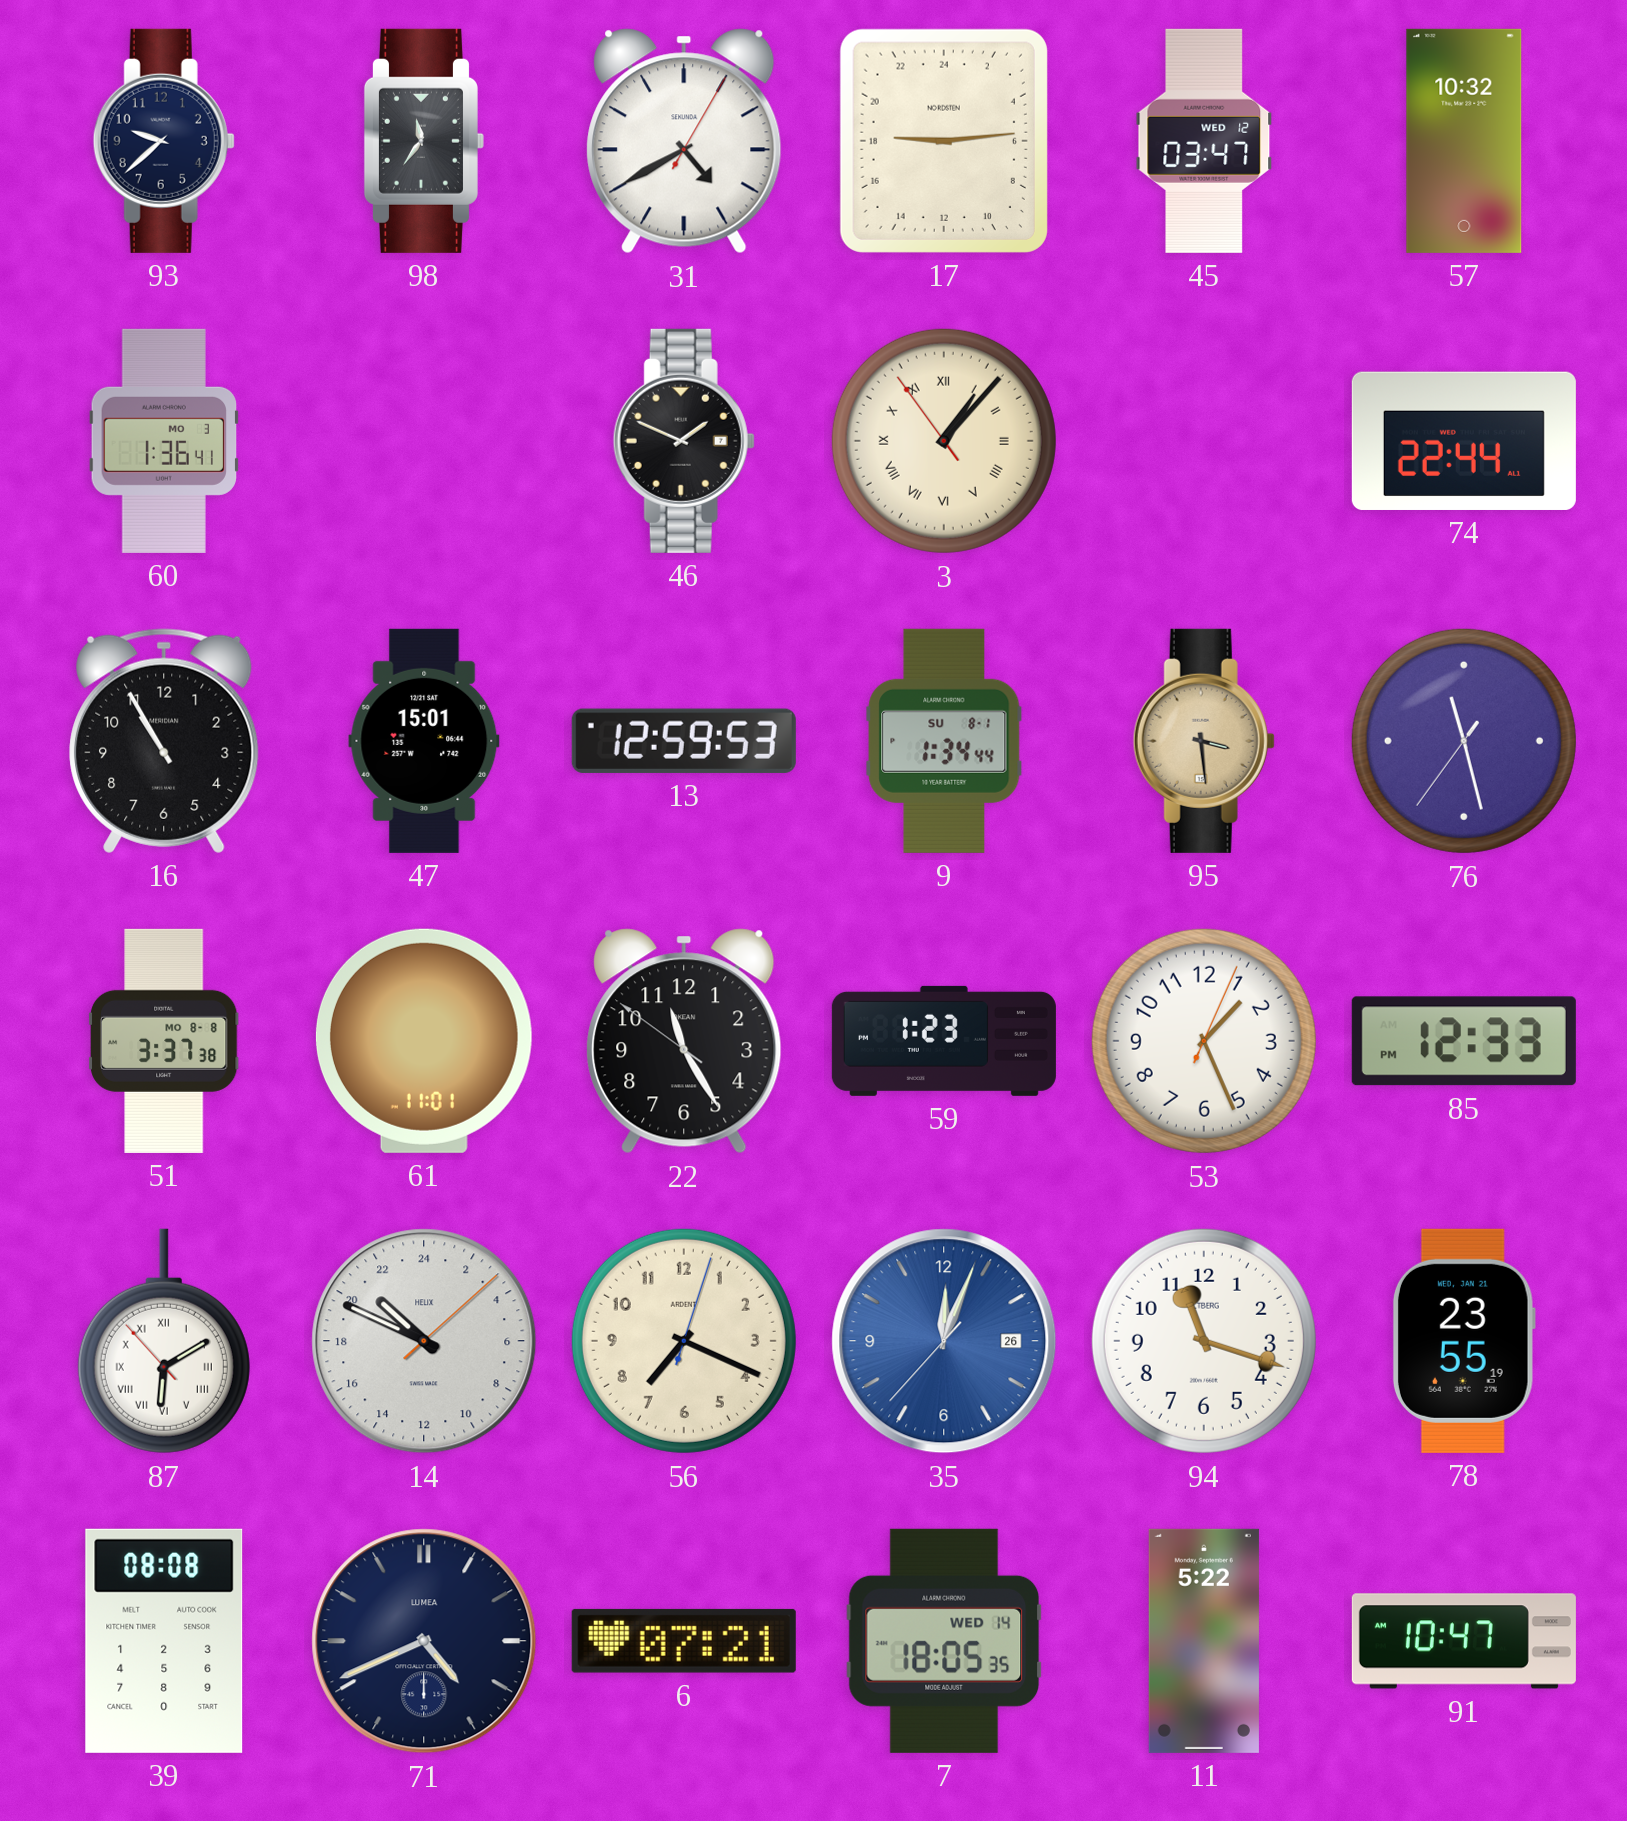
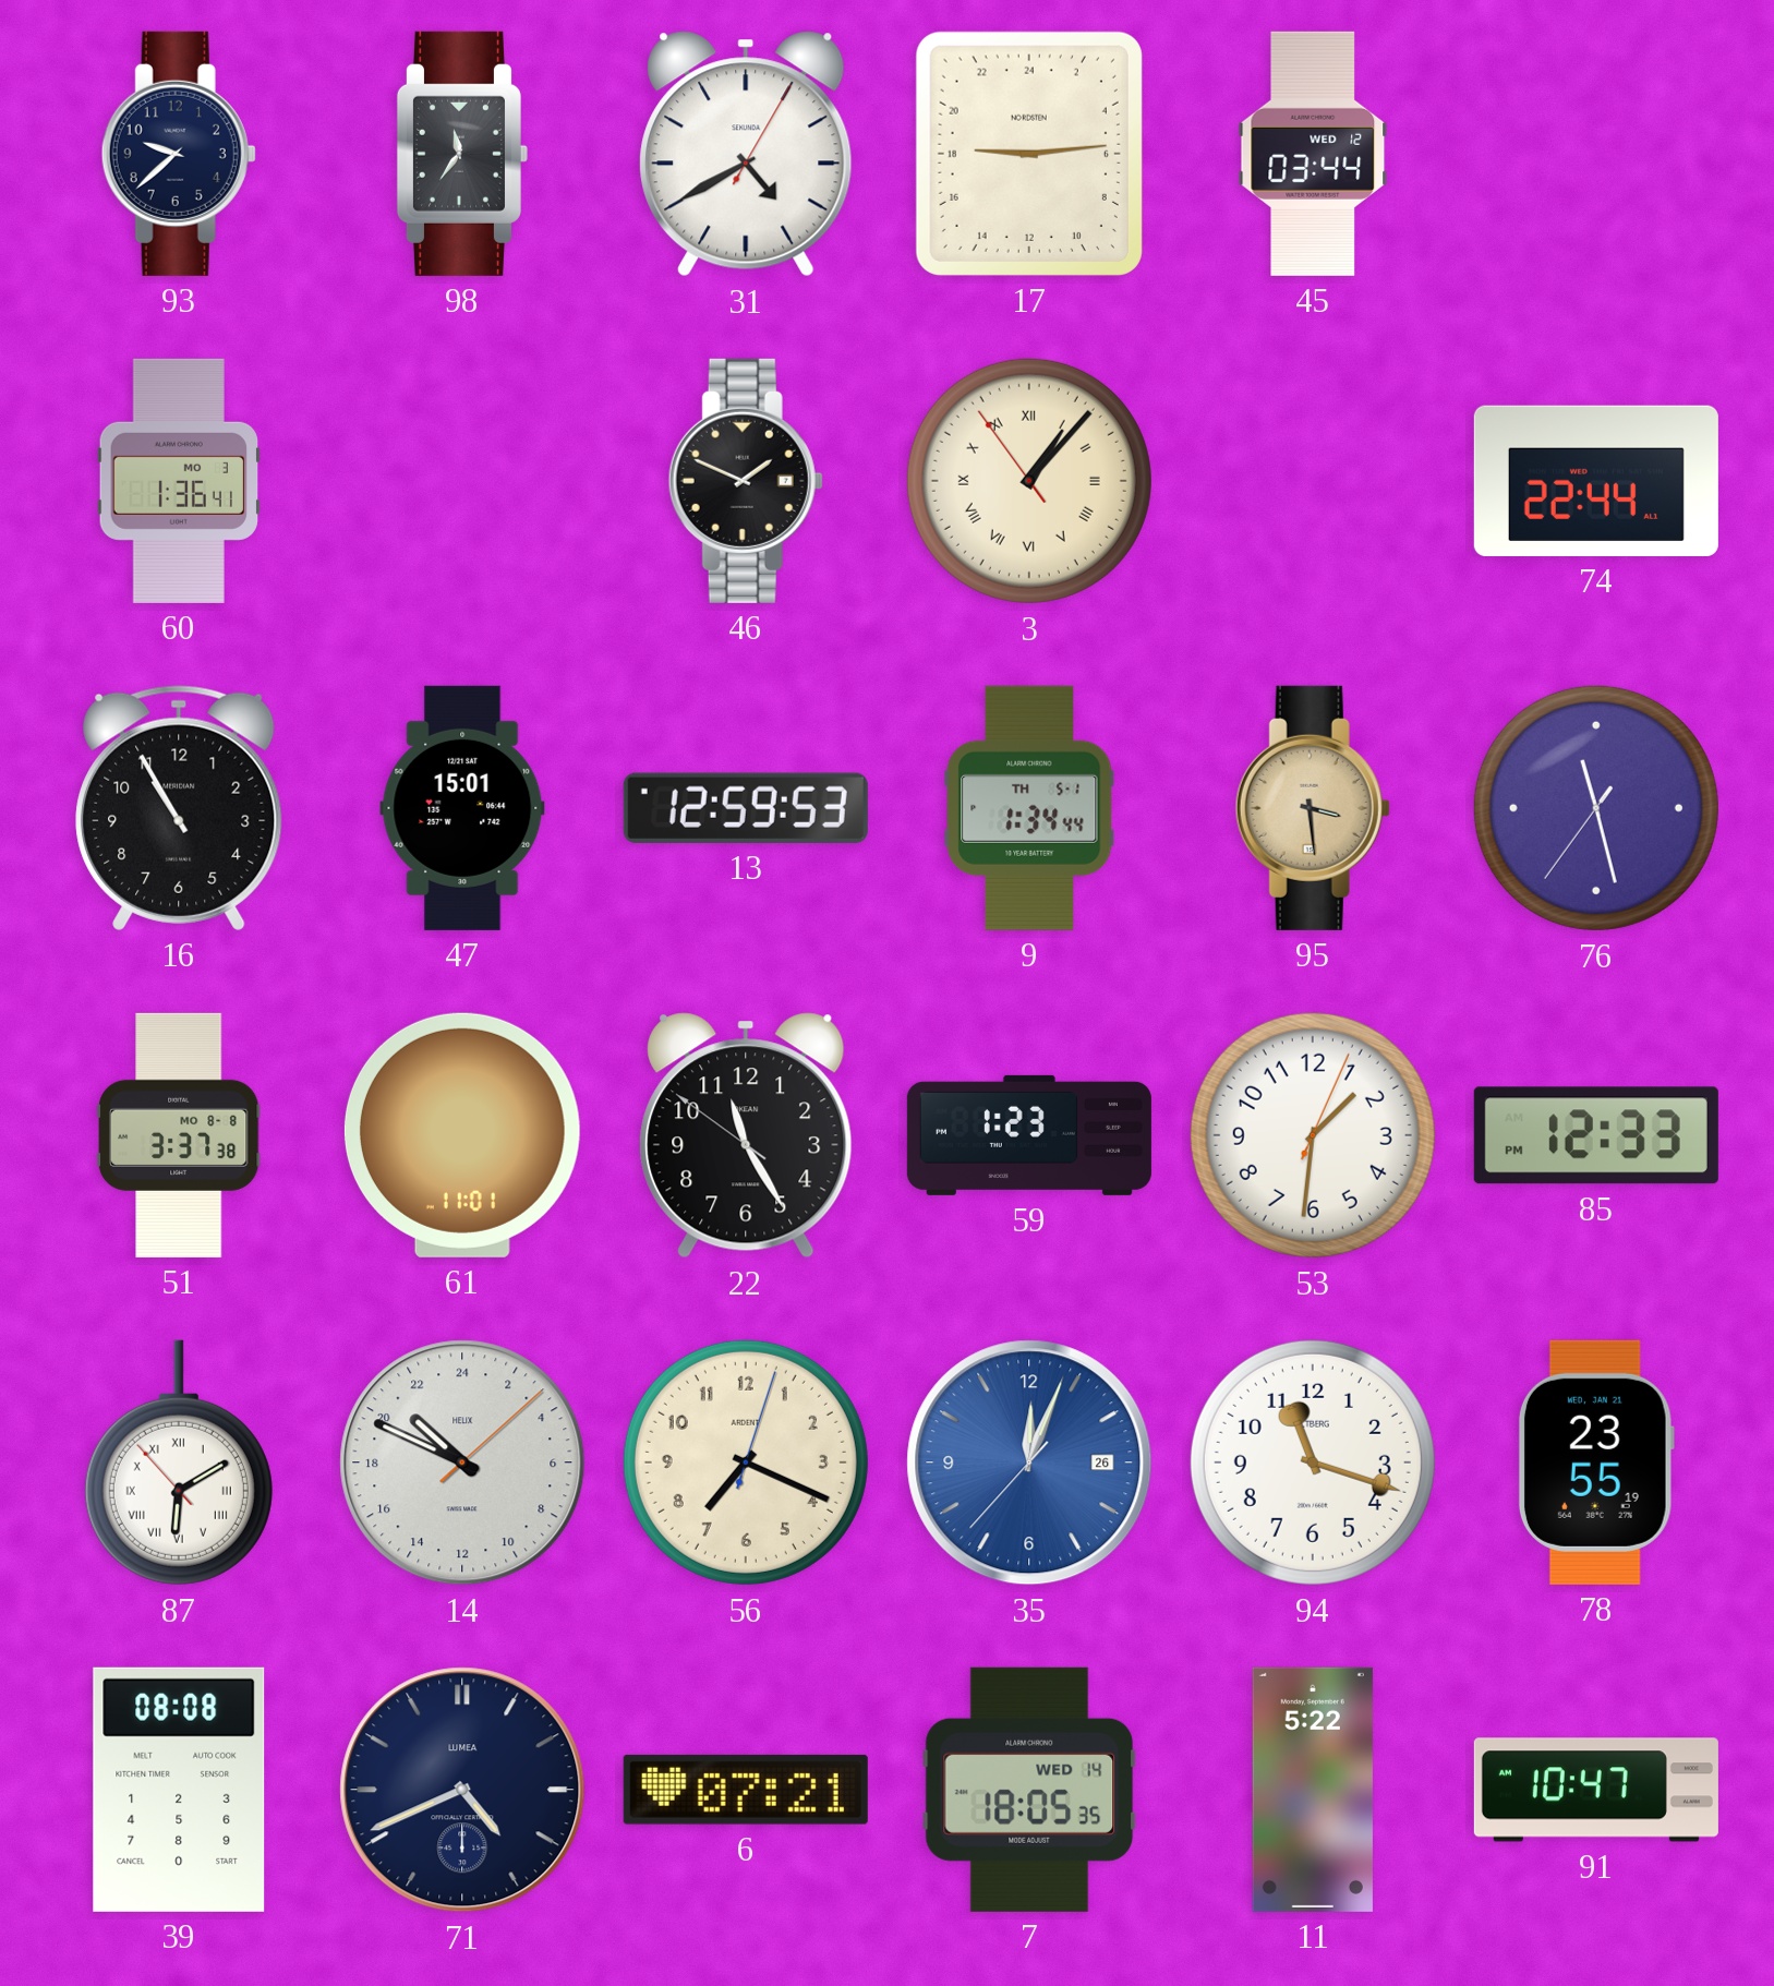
45: 03:47 -> 03:44
57: 10:32 -> none
9 date: SU 8-1 -> TH 5-1
53: 1:26 -> 1:31
